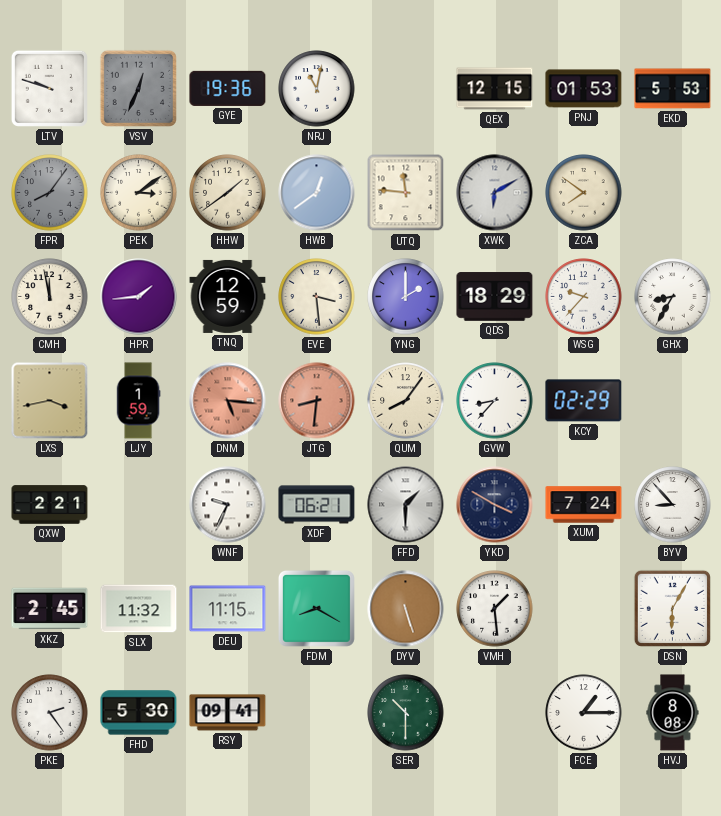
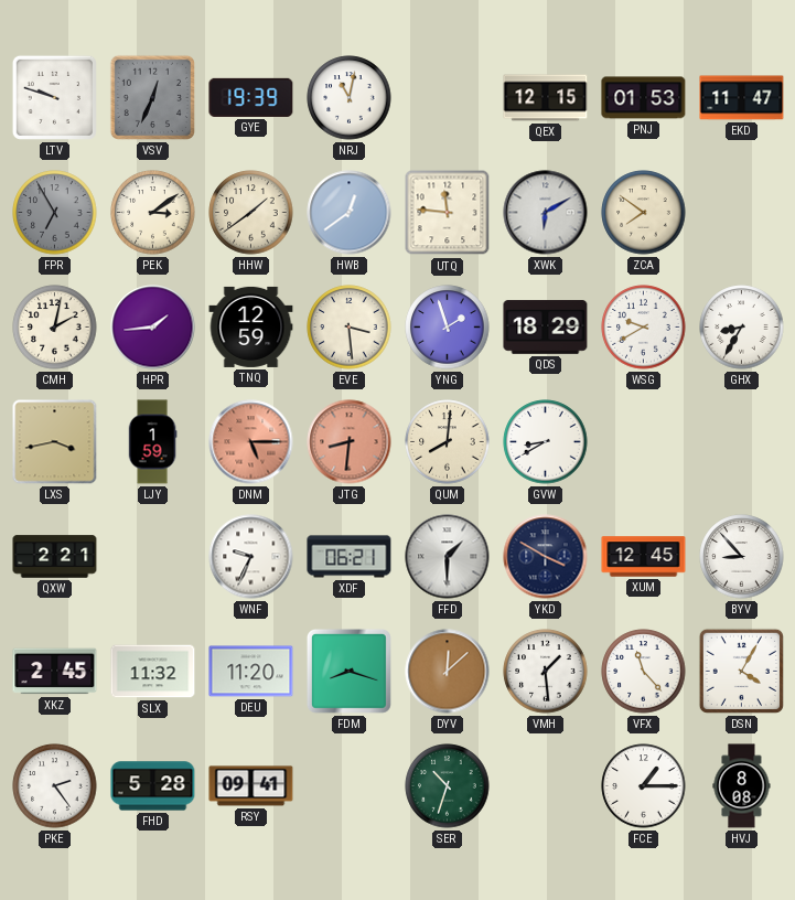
GYE: 19:36 -> 19:39
EKD: 5:53 -> 11:47
FPR: 8:06 -> 6:55
CMH: 11:58 -> 2:02
YNG: 2:00 -> 1:57
WSG: 9:37 -> 9:40
DNM: 5:16 -> 5:15
QUM: 8:06 -> 8:01
GVW: 8:37 -> 8:40
KCY: 02:29 -> none
XUM: 7:24 -> 12:45
DEU: 11:15 -> 11:20
FDM: 8:20 -> 8:18
DYV: 5:27 -> 12:08
VFX: none -> 11:23
DSN: 6:05 -> 4:05
FHD: 5:30 -> 5:28
SER: 10:30 -> 10:33
